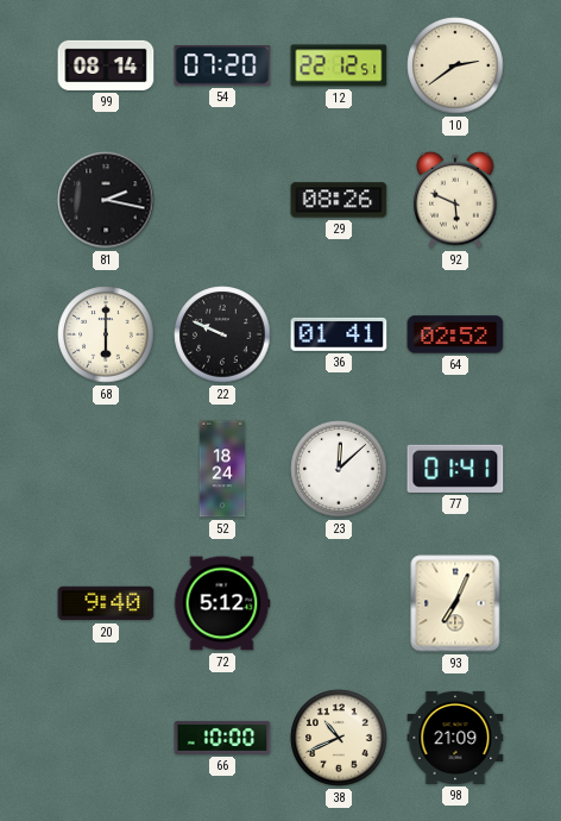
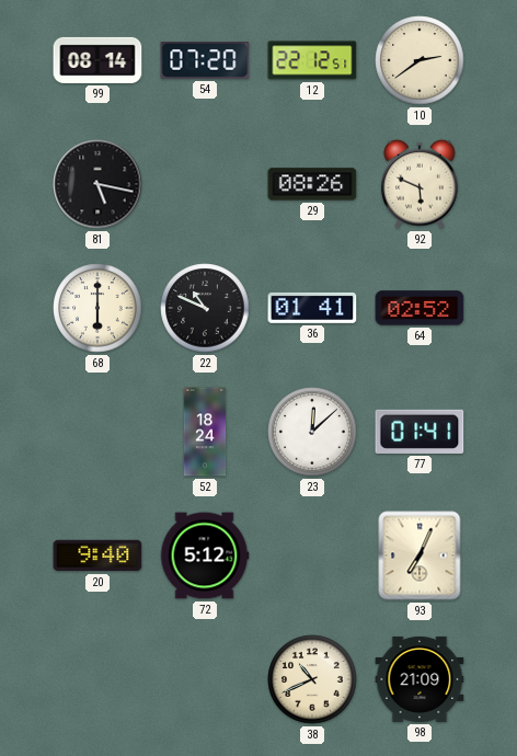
81: 2:17 -> 5:17
22: 9:49 -> 10:49
66: 10:00 -> none
